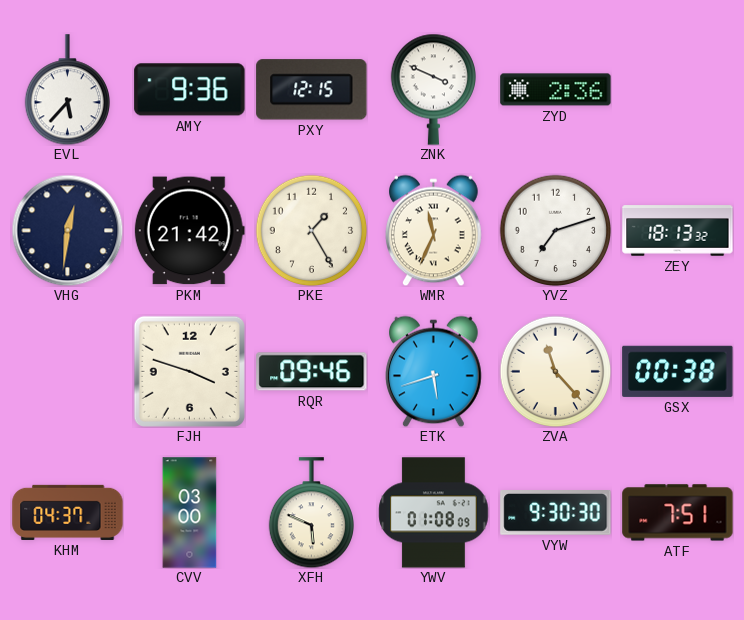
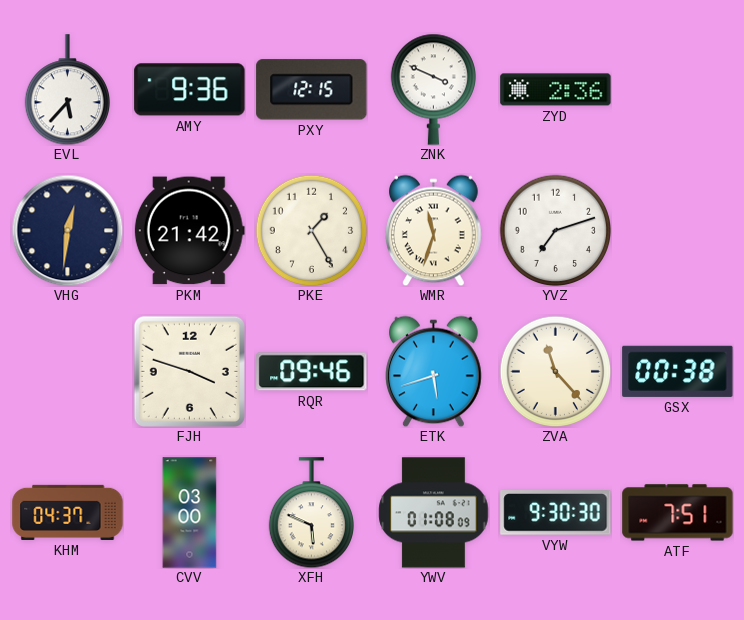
WMR: 11:34 -> 11:33
ZEY: 18:13 -> none
